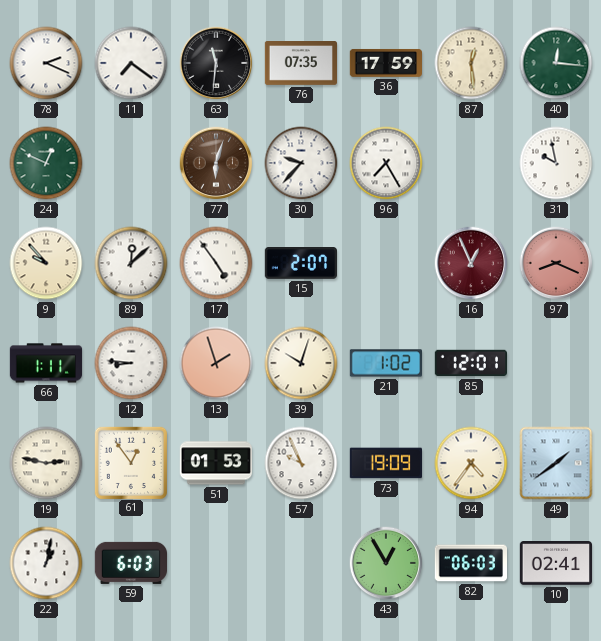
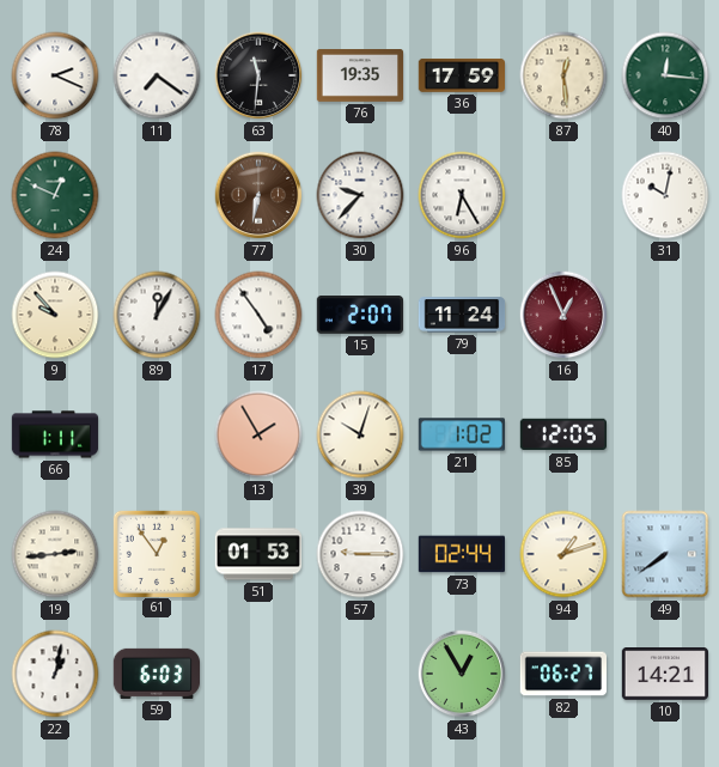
76: 07:35 -> 19:35
77: 6:03 -> 6:32
96: 7:25 -> 6:25
31: 9:58 -> 10:02
89: 12:08 -> 12:05
79: none -> 11:24
97: 8:19 -> none
12: 8:46 -> none
13: 1:57 -> 1:55
85: 12:01 -> 12:05
19: 2:47 -> 2:44
57: 9:56 -> 9:15
73: 19:09 -> 02:44
94: 4:36 -> 1:12
49: 1:39 -> 7:39
82: 06:03 -> 06:27
10: 02:41 -> 14:21
